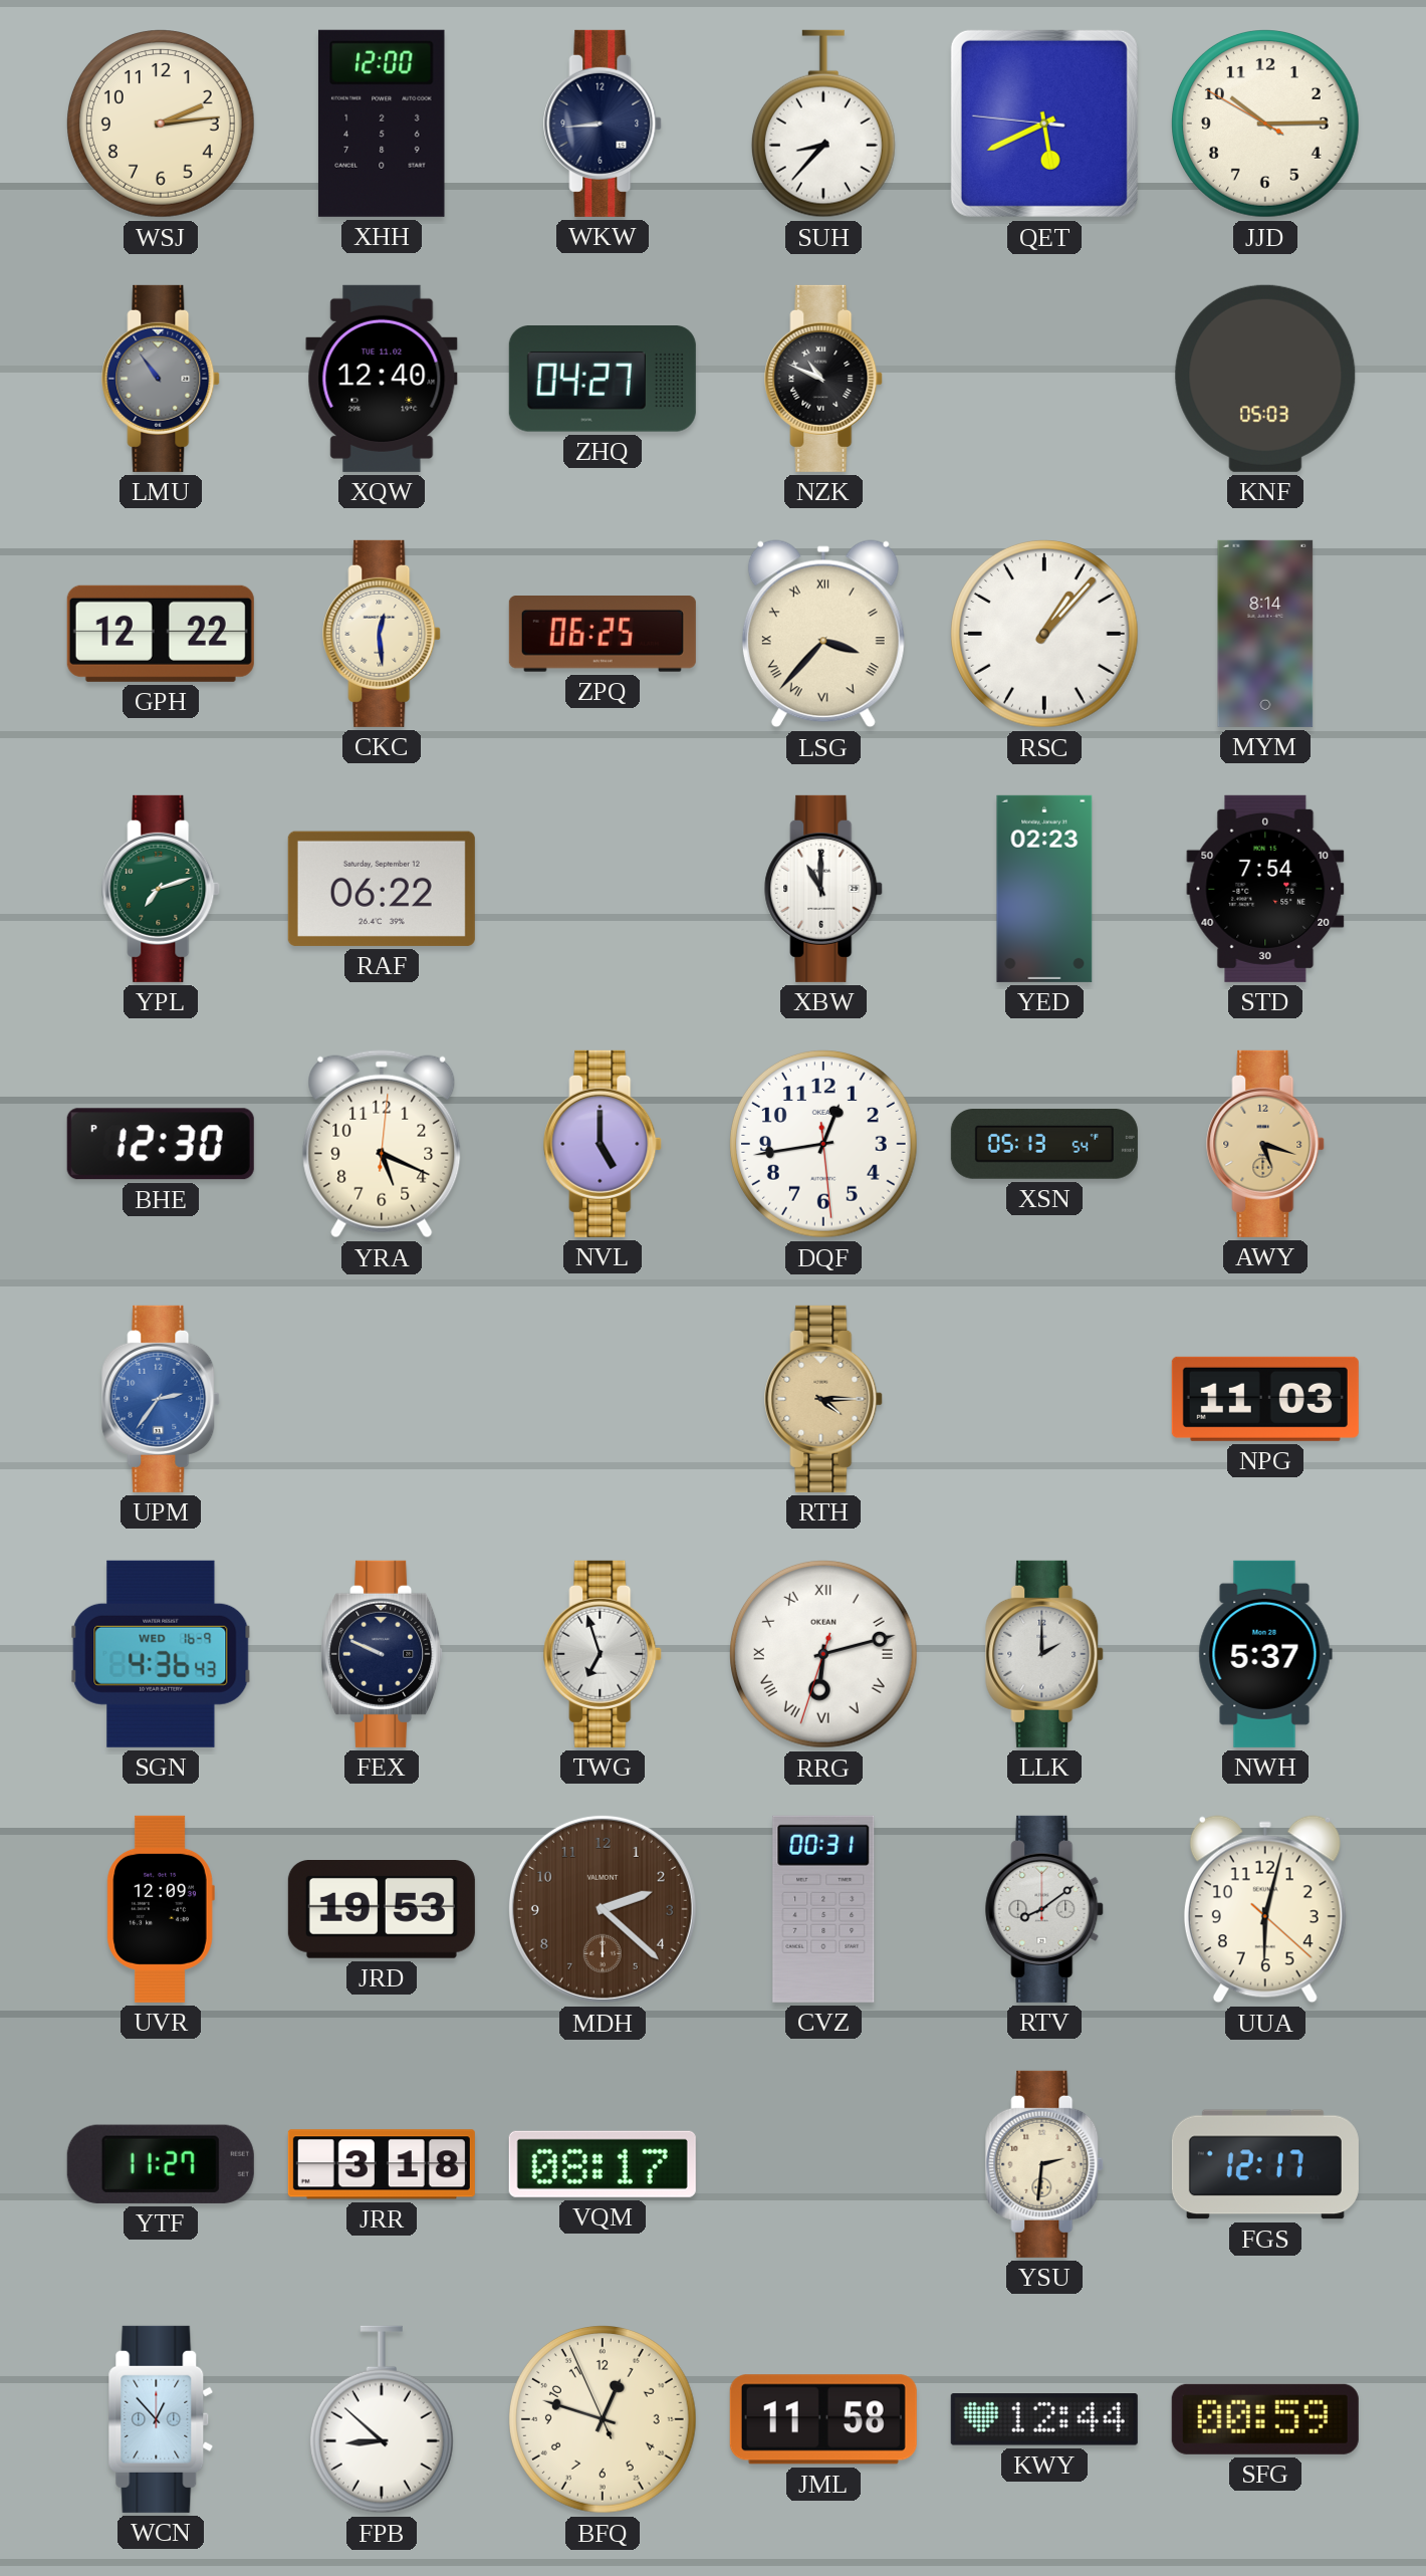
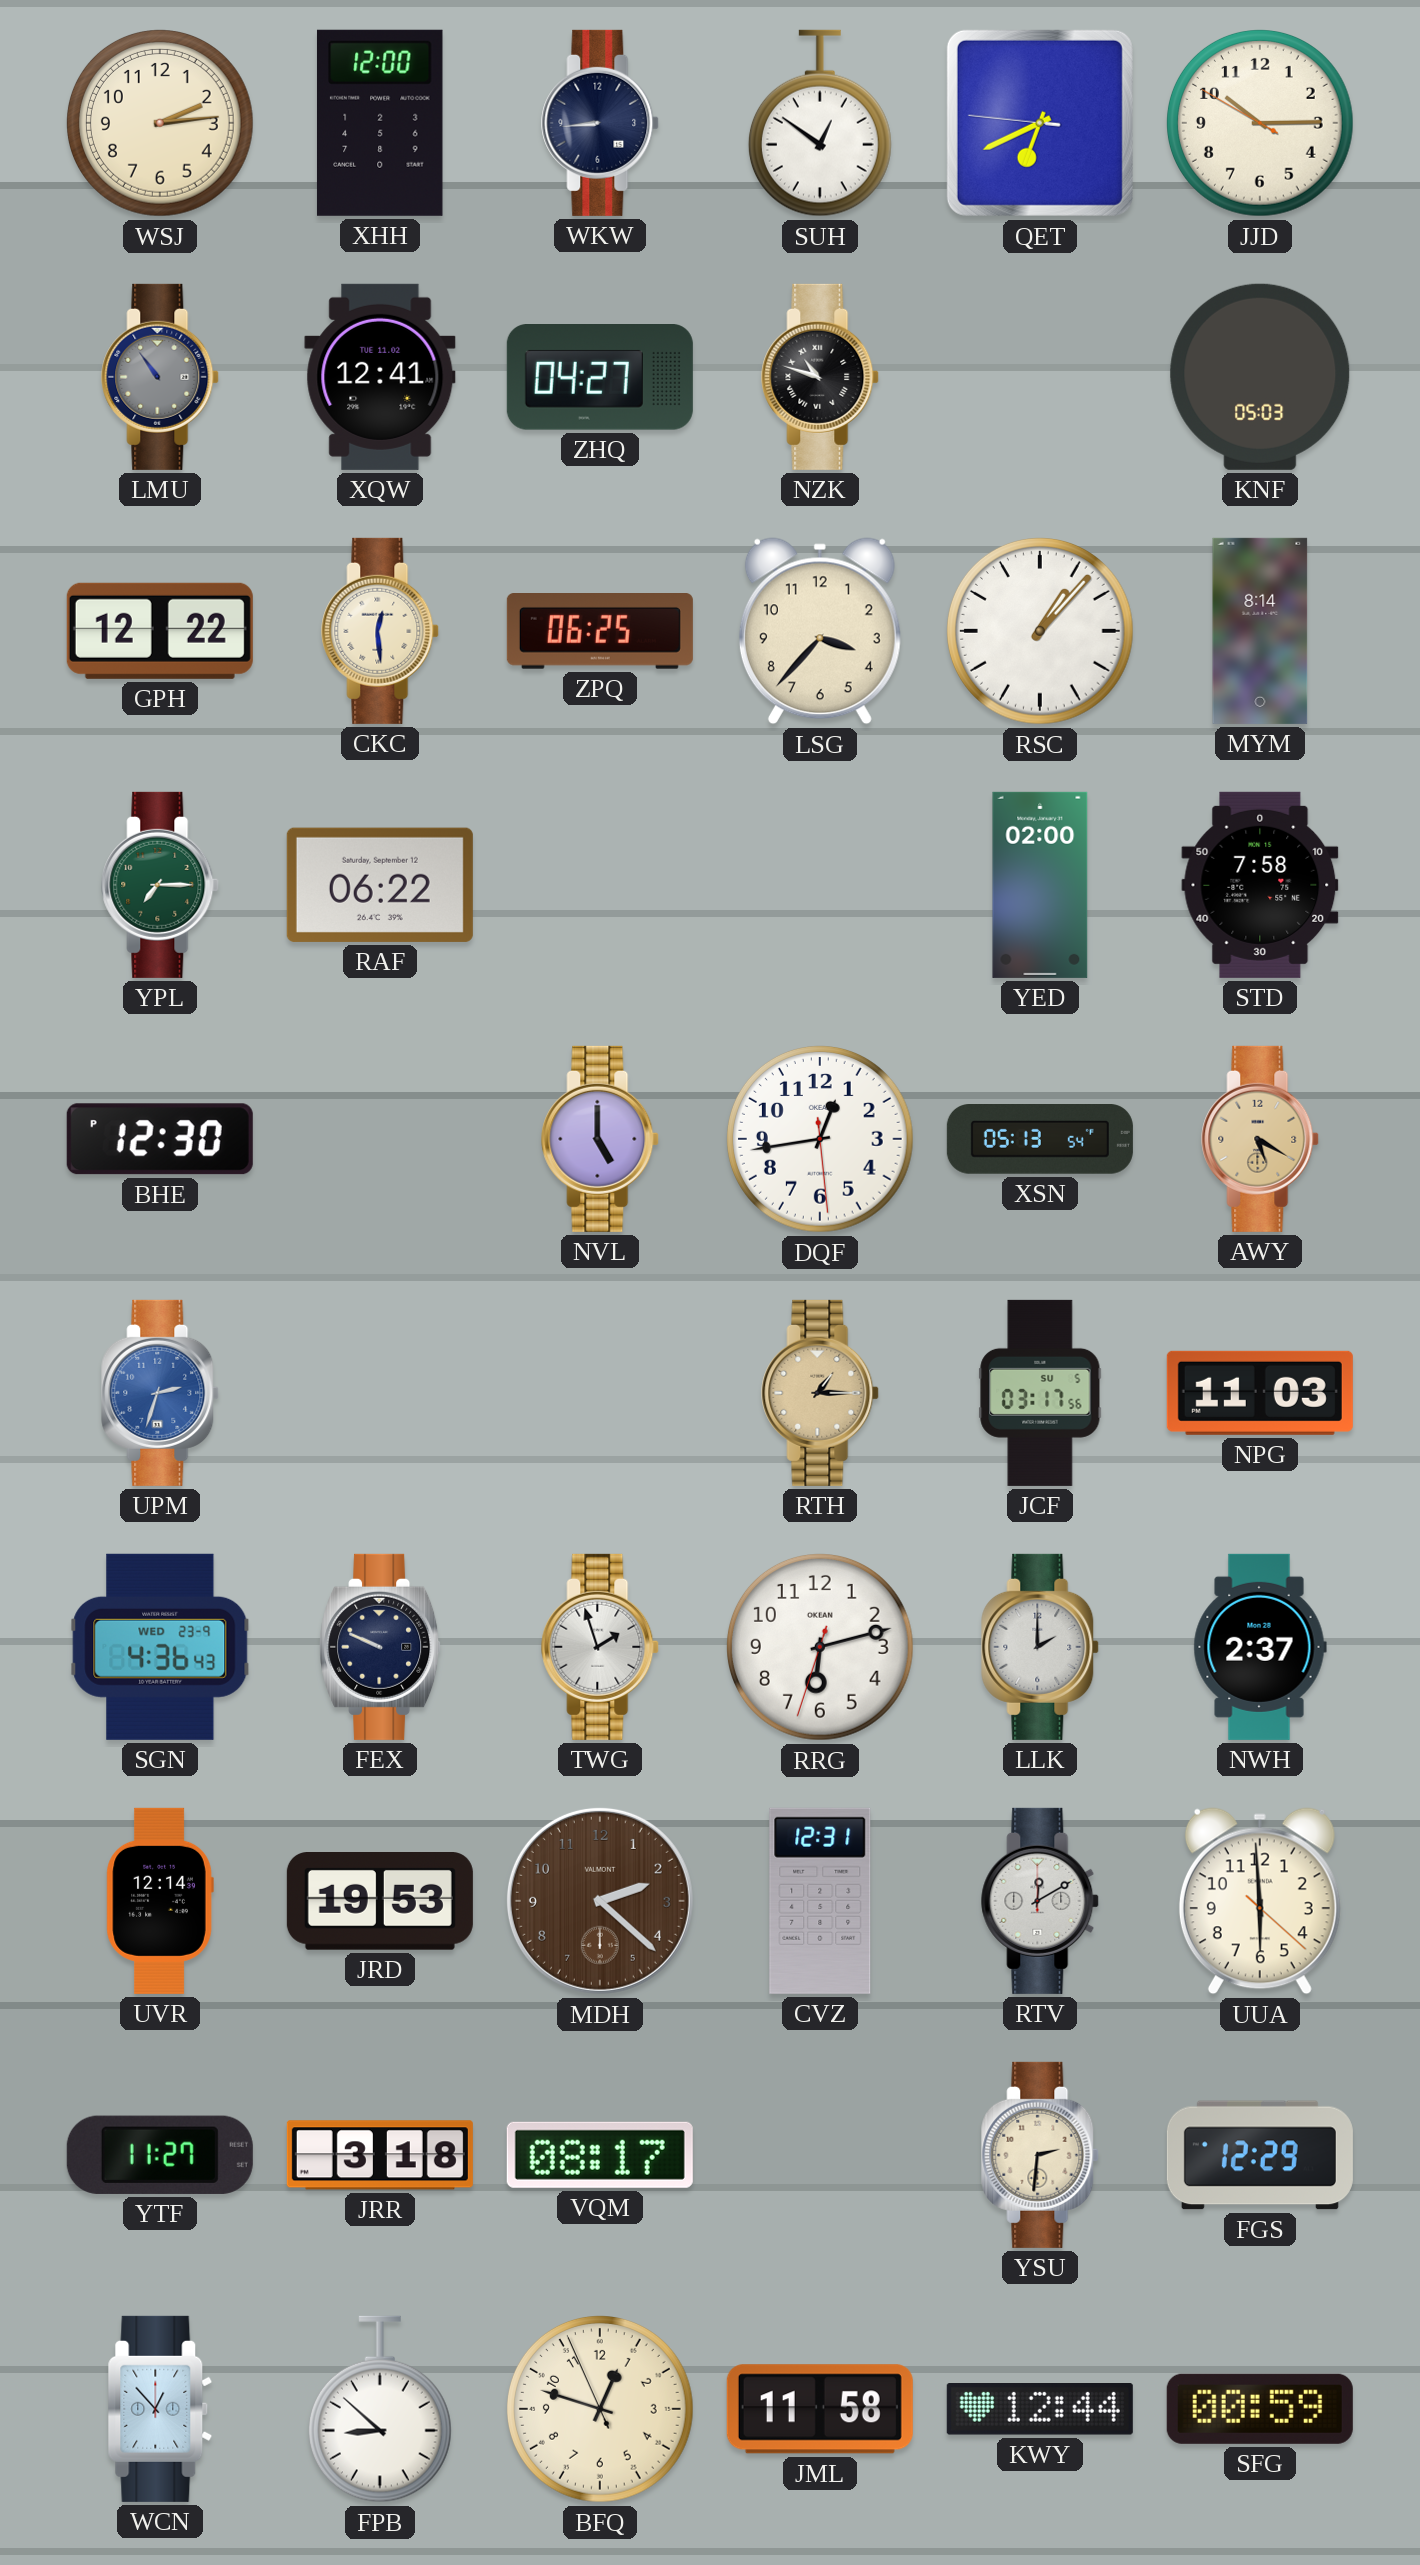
SUH: 8:37 -> 12:51
QET: 5:40 -> 6:40
XQW: 12:40 -> 12:41
NZK: 10:49 -> 10:48
LSG numerals: Roman -> Arabic
YPL: 7:12 -> 7:15
XBW: 11:00 -> none
YED: 02:23 -> 02:00
STD: 7:54 -> 7:58
YRA: 5:19 -> none
AWY: 5:18 -> 5:20
UPM: 2:36 -> 2:33
RTH: 4:15 -> 1:15
JCF: none -> 03:17
SGN date: WED 16-9 -> WED 23-9
TWG: 6:57 -> 1:57
RRG numerals: Roman -> Arabic
NWH: 5:37 -> 2:37
UVR: 12:09 -> 12:14
CVZ: 00:31 -> 12:31
RTV: 8:09 -> 12:10
UUA: 6:02 -> 5:59
FGS: 12:17 -> 12:29
